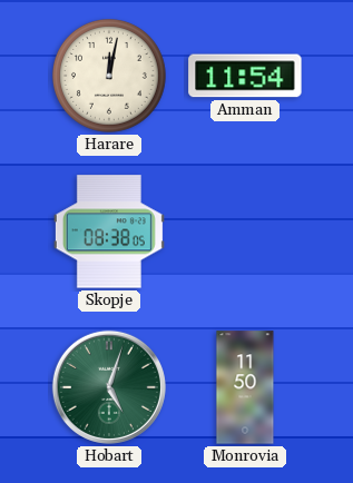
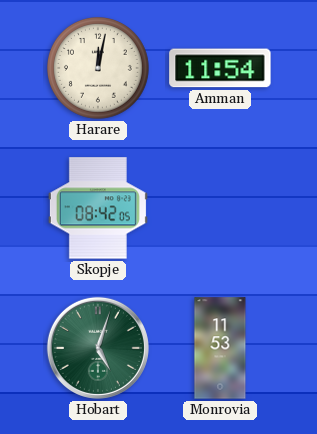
Skopje: 08:38 -> 08:42
Monrovia: 11:50 -> 11:53
